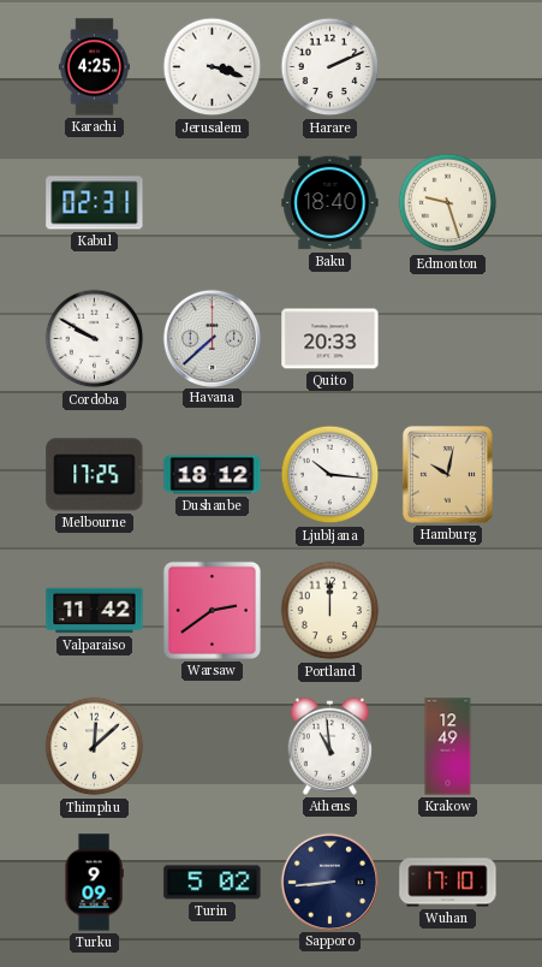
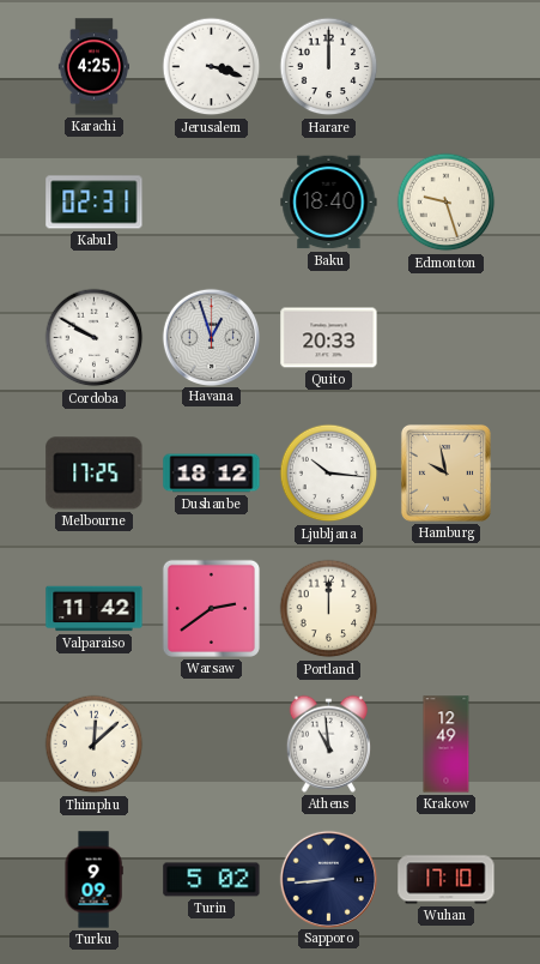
Harare: 2:11 -> 12:00
Havana: 7:38 -> 12:57
Hamburg: 10:02 -> 9:58
